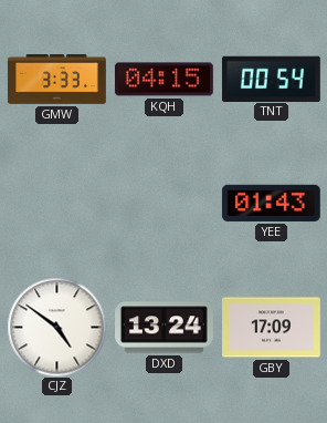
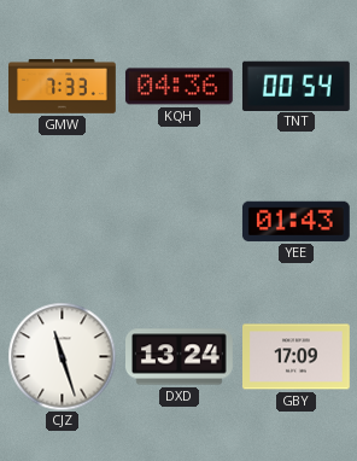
GMW: 3:33 -> 7:33
KQH: 04:15 -> 04:36
CJZ: 4:51 -> 11:27
